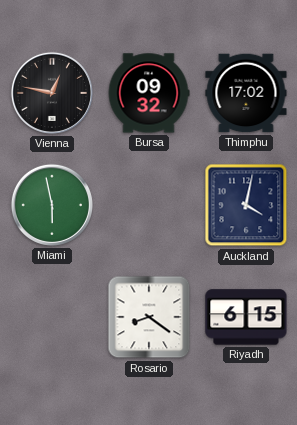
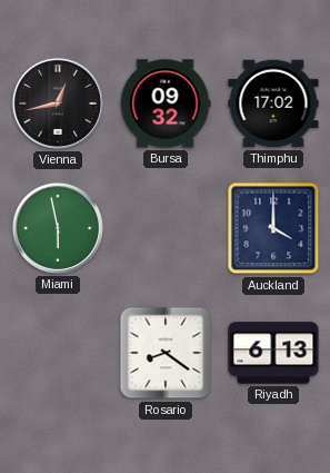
Vienna: 12:47 -> 12:43
Auckland: 4:02 -> 4:00
Riyadh: 6:15 -> 6:13
